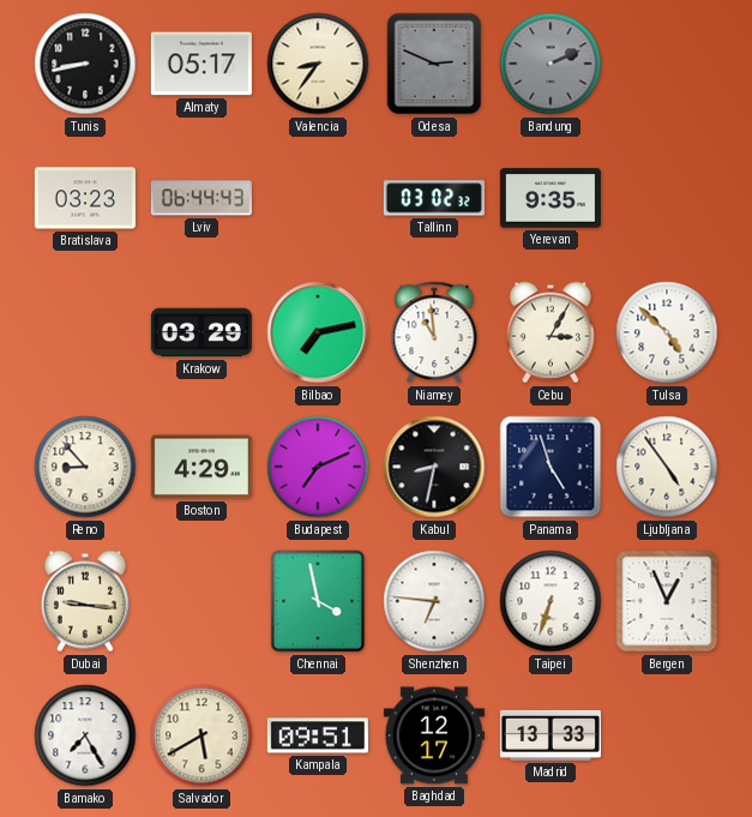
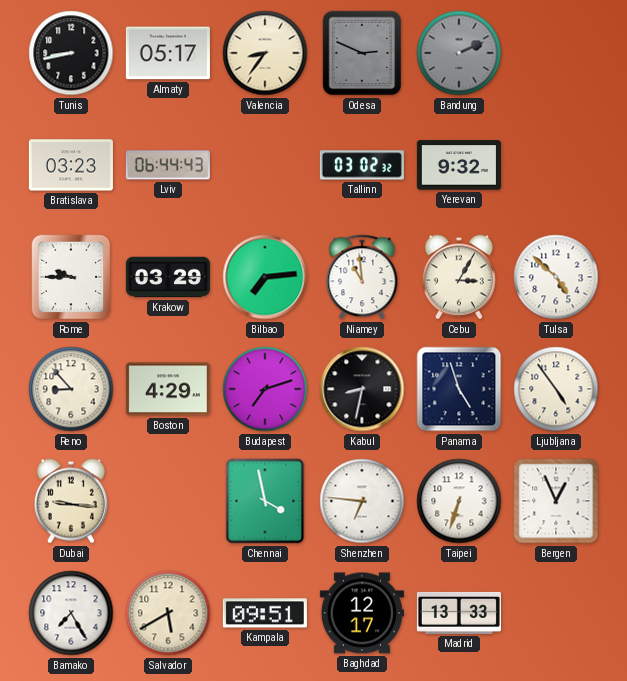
Yerevan: 9:35 -> 9:32
Rome: none -> 9:45
Bilbao: 7:13 -> 7:14
Budapest: 7:11 -> 7:12
